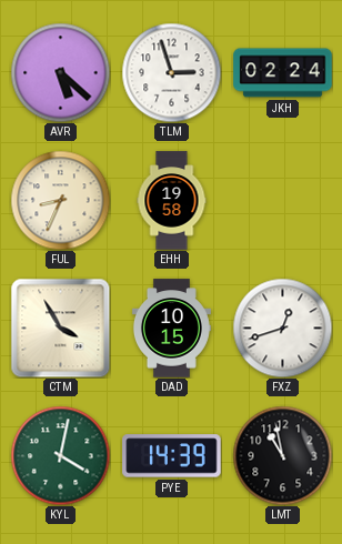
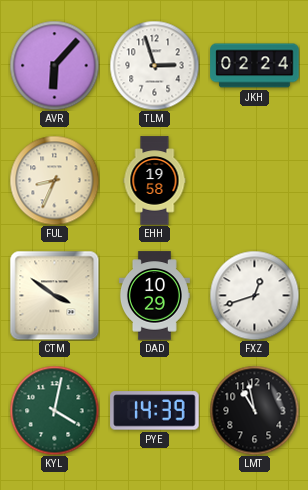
AVR: 5:22 -> 6:07
CTM: 3:55 -> 3:51
DAD: 10:15 -> 10:29
